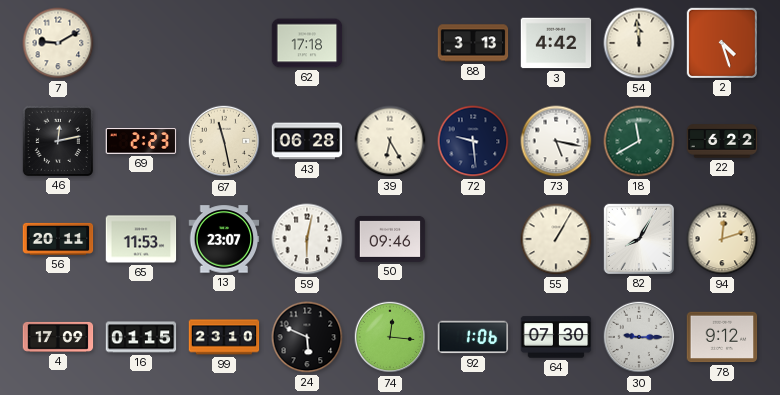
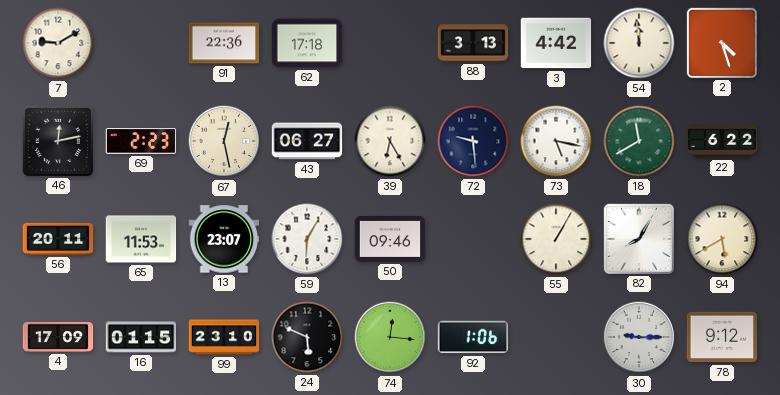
91: none -> 22:36
67: 11:28 -> 12:28
43: 06:28 -> 06:27
59: 6:02 -> 6:05
94: 12:12 -> 5:40
64: 07:30 -> none
